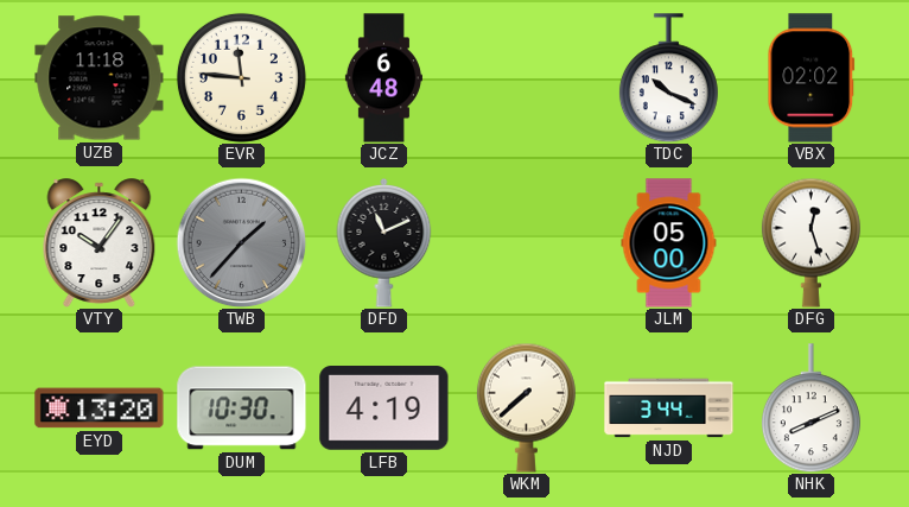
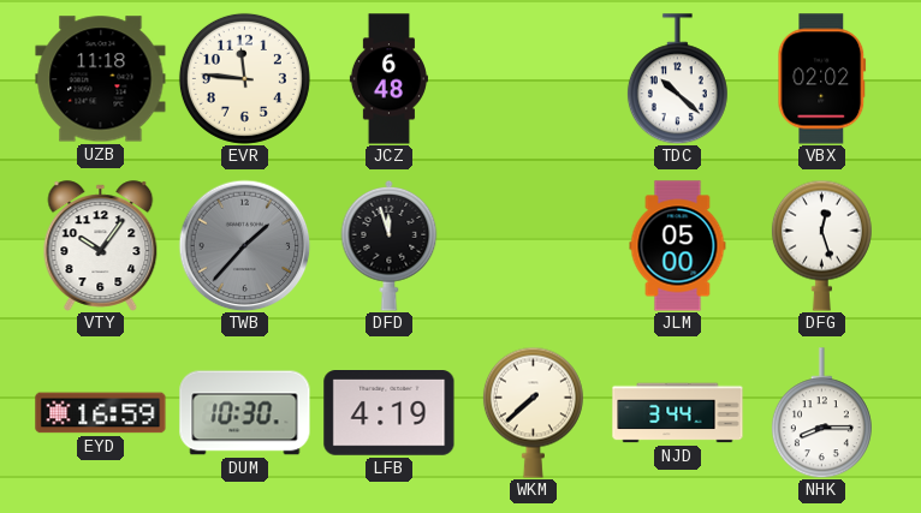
TDC: 10:19 -> 10:22
DFD: 11:11 -> 11:57
EYD: 13:20 -> 16:59
NHK: 8:11 -> 8:15
